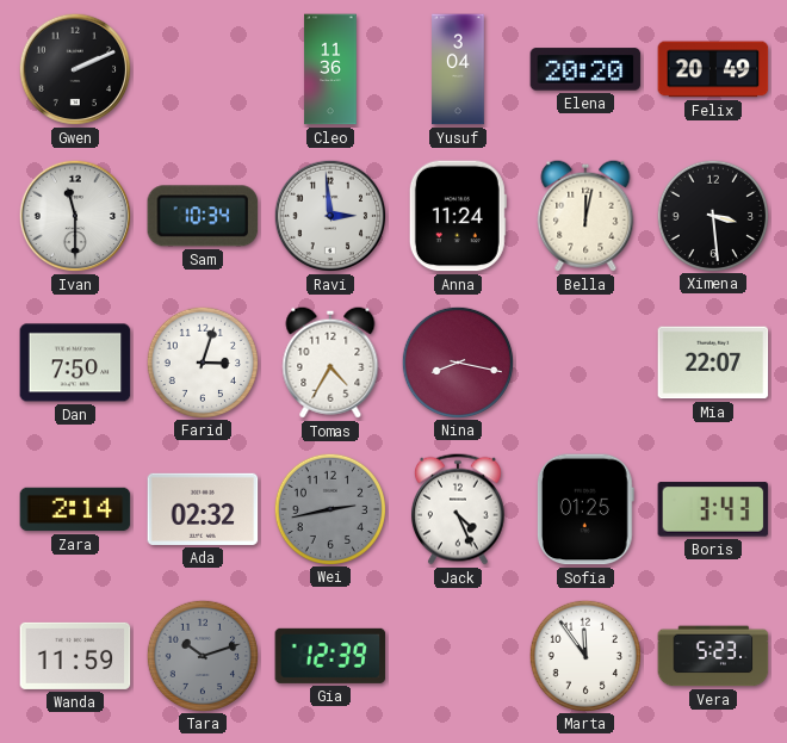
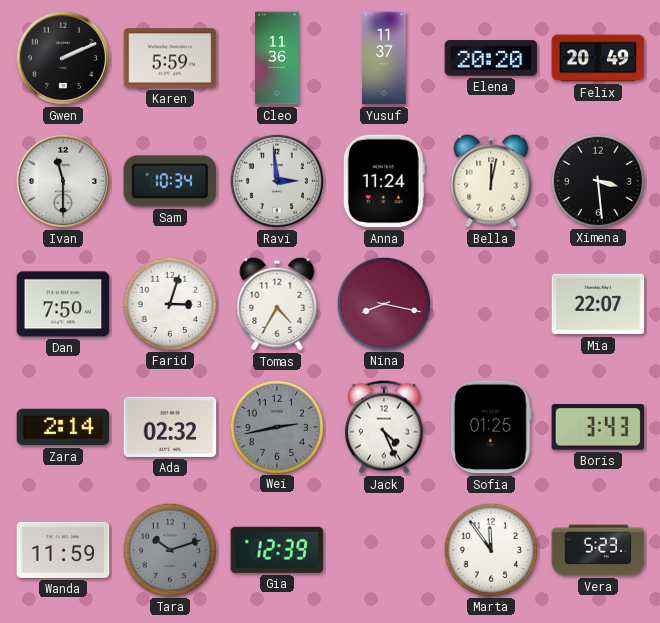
Karen: none -> 5:59
Yusuf: 3:04 -> 11:37
